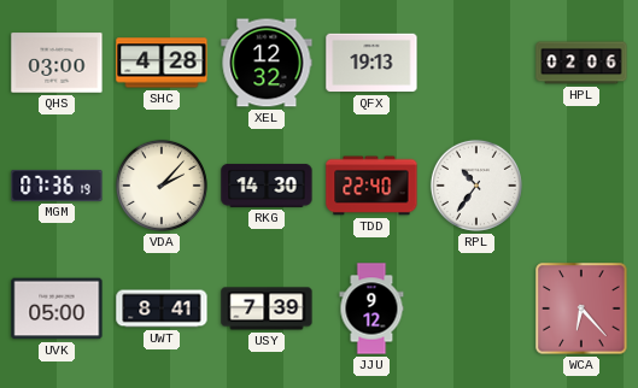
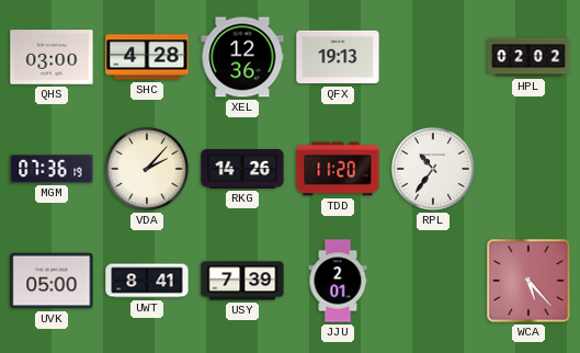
XEL: 12:32 -> 12:36
HPL: 02:06 -> 02:02
RKG: 14:30 -> 14:26
TDD: 22:40 -> 11:20
JJU: 9:12 -> 2:01
WCA: 6:23 -> 5:23
